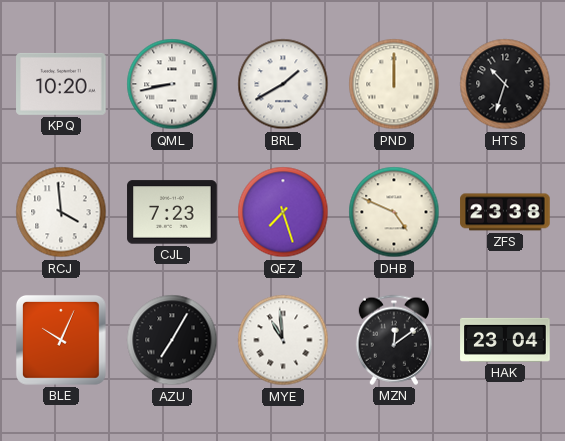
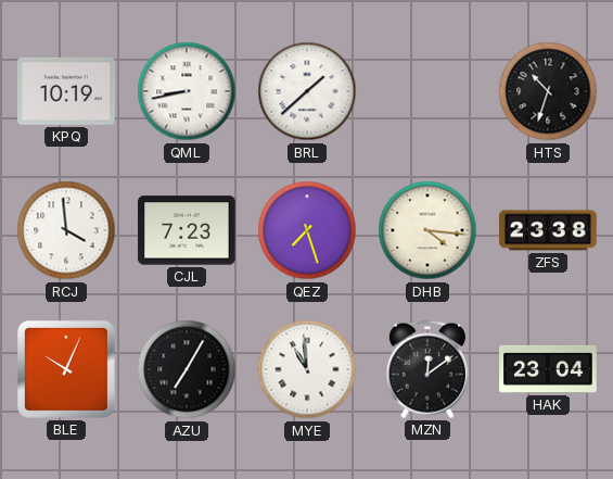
KPQ: 10:20 -> 10:19
BRL: 1:40 -> 1:38
PND: 12:00 -> none
DHB: 4:49 -> 4:16
